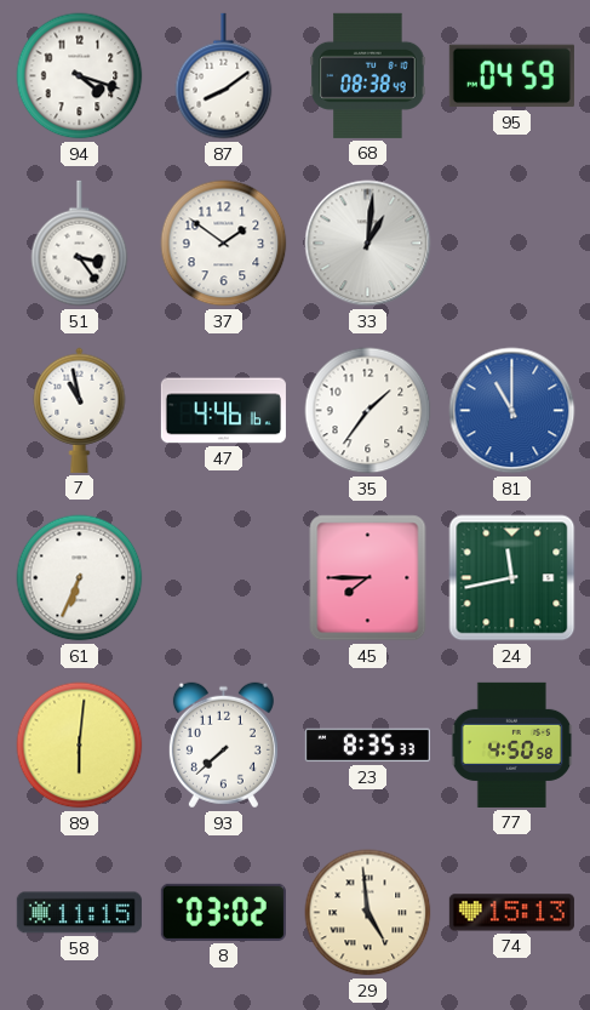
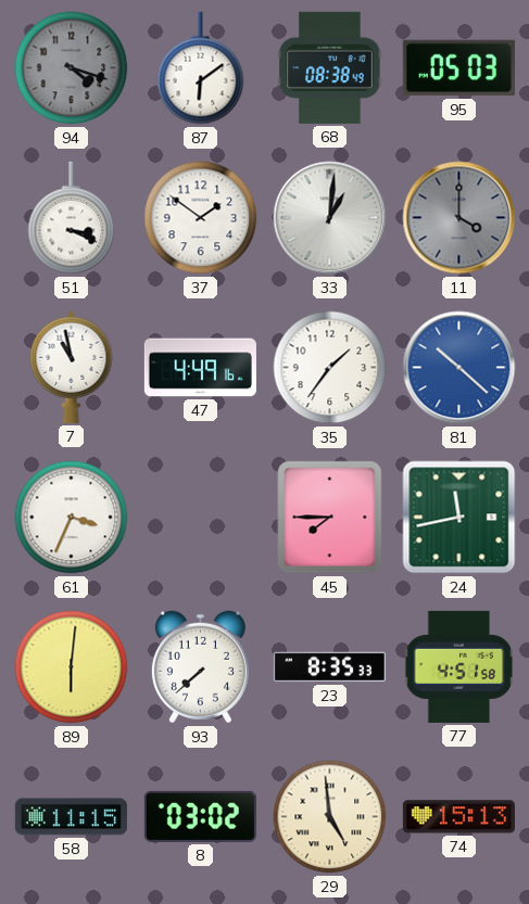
94 dial: white -> grey
87: 8:09 -> 6:09
95: 04:59 -> 05:03
51: 3:24 -> 3:19
11: none -> 4:00
47: 4:46 -> 4:49
81: 11:00 -> 10:22
61: 6:34 -> 3:34
77: 4:50 -> 4:51
